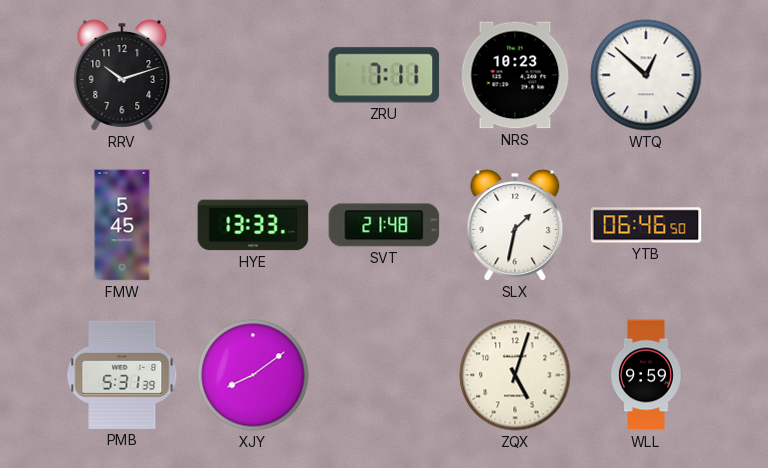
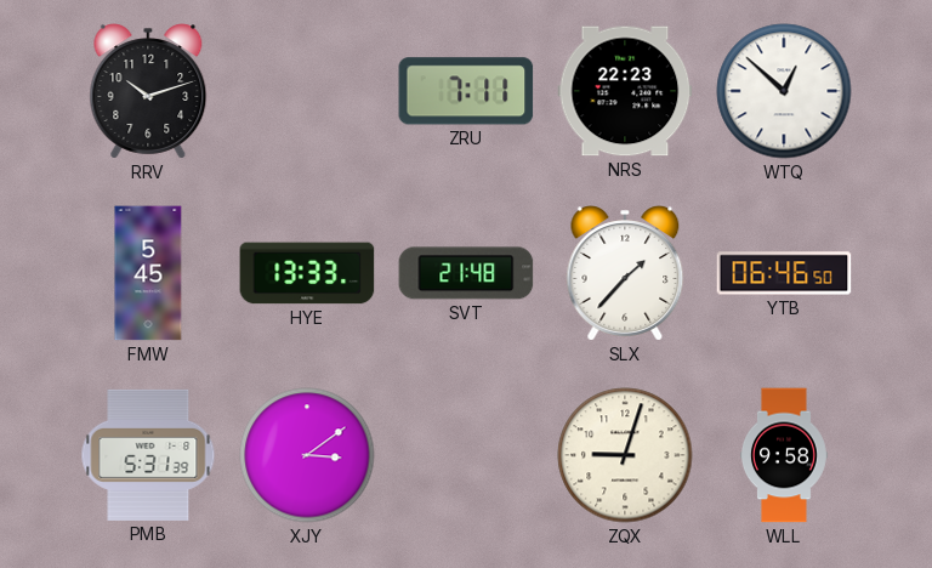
NRS: 10:23 -> 22:23
SLX: 1:32 -> 1:37
XJY: 8:09 -> 3:09
ZQX: 5:03 -> 9:03
WLL: 9:59 -> 9:58
